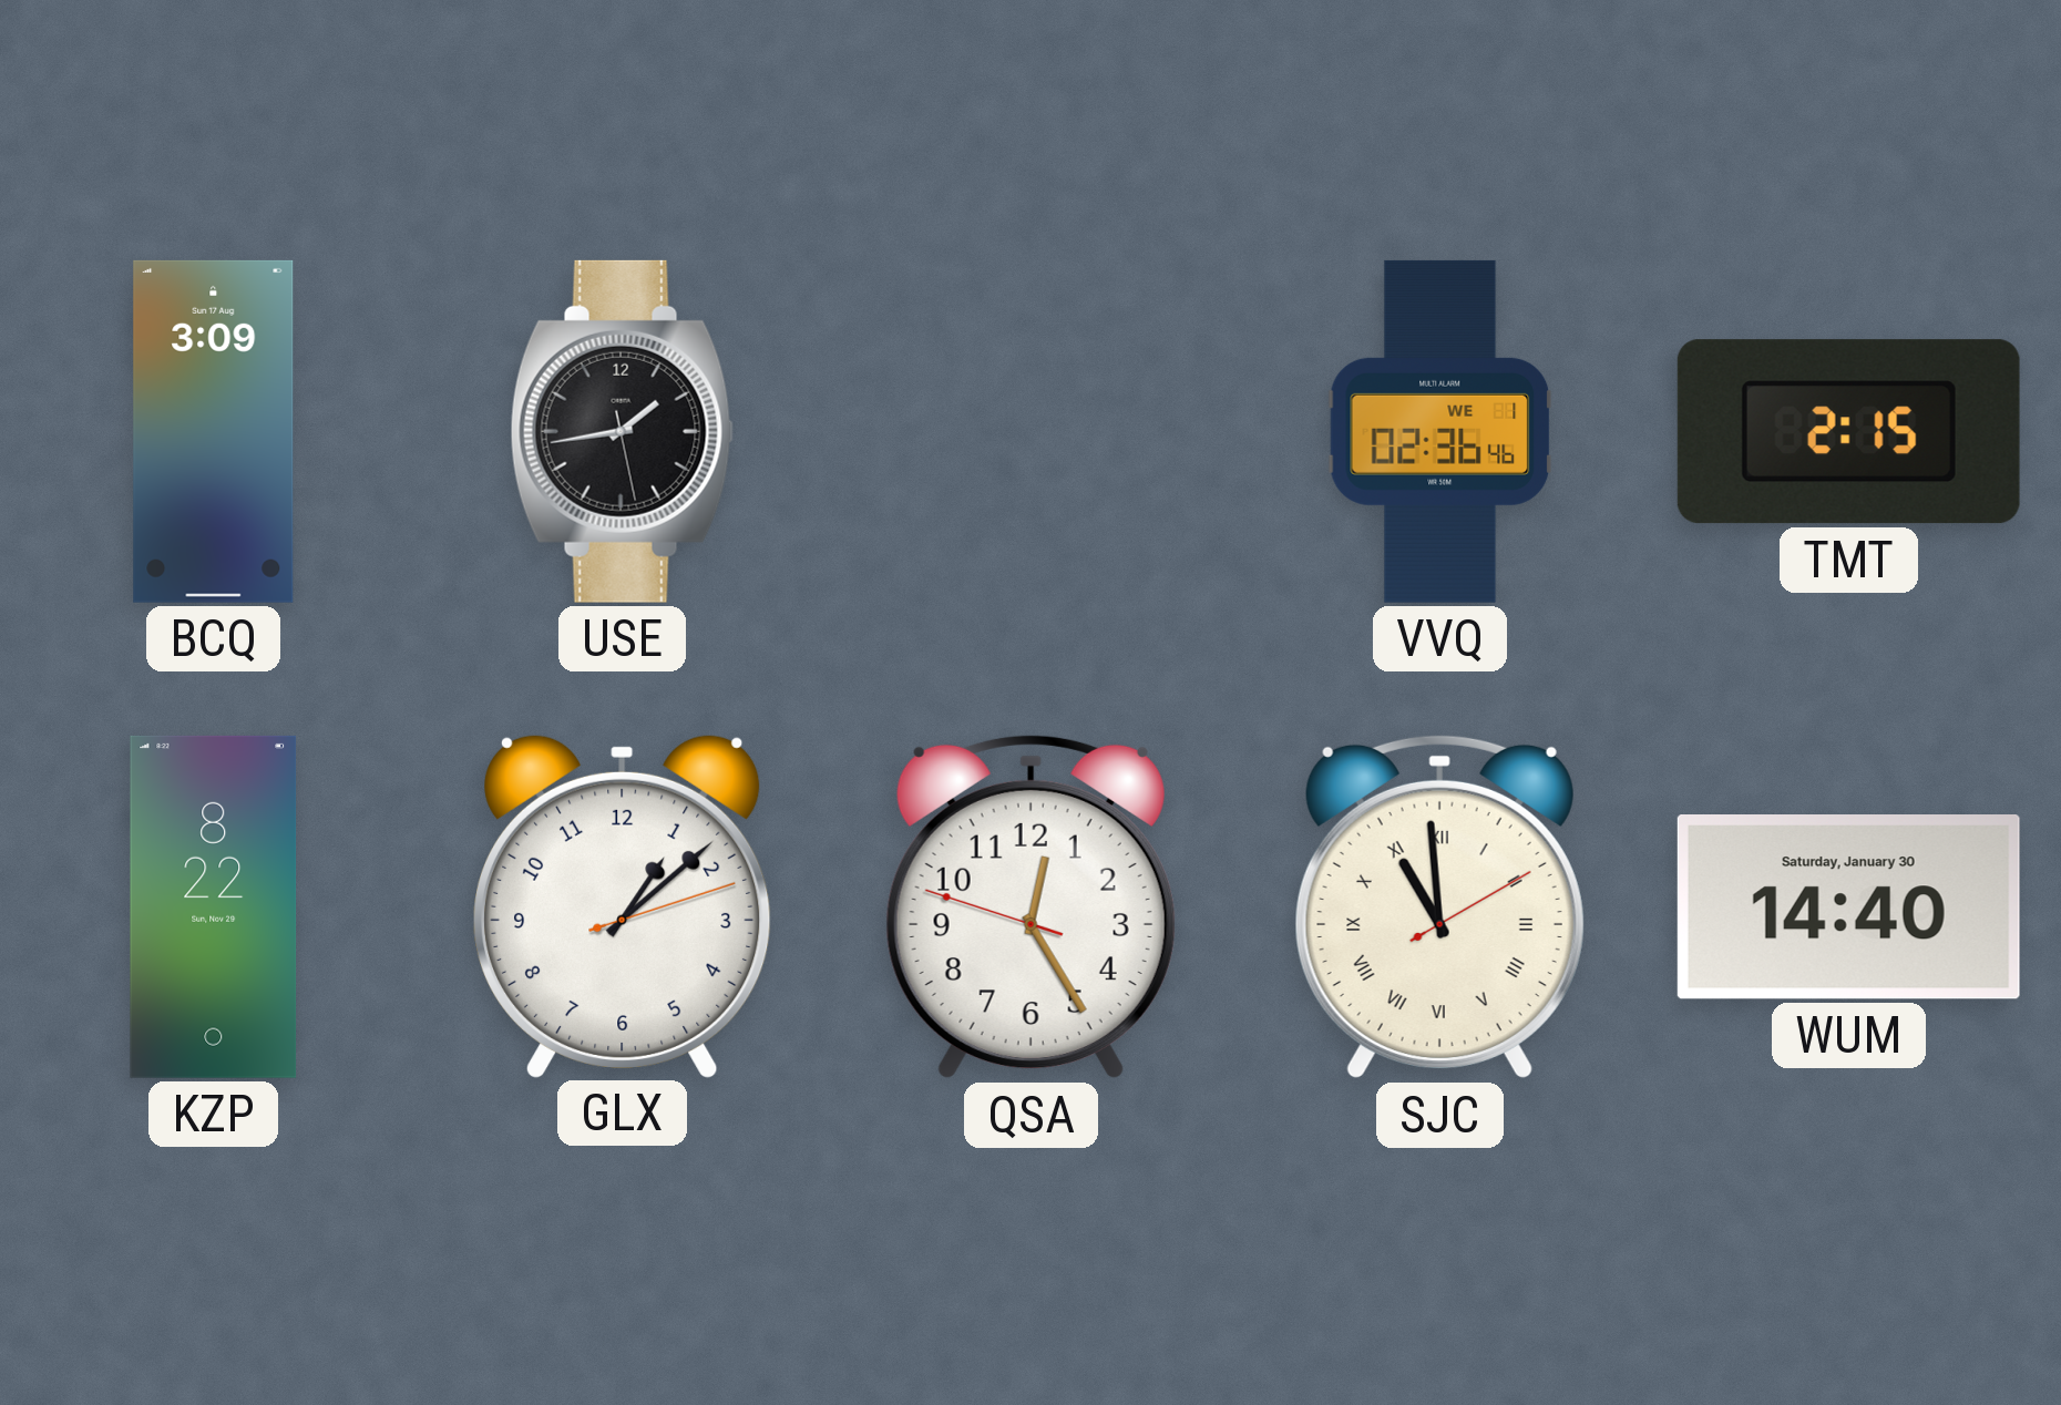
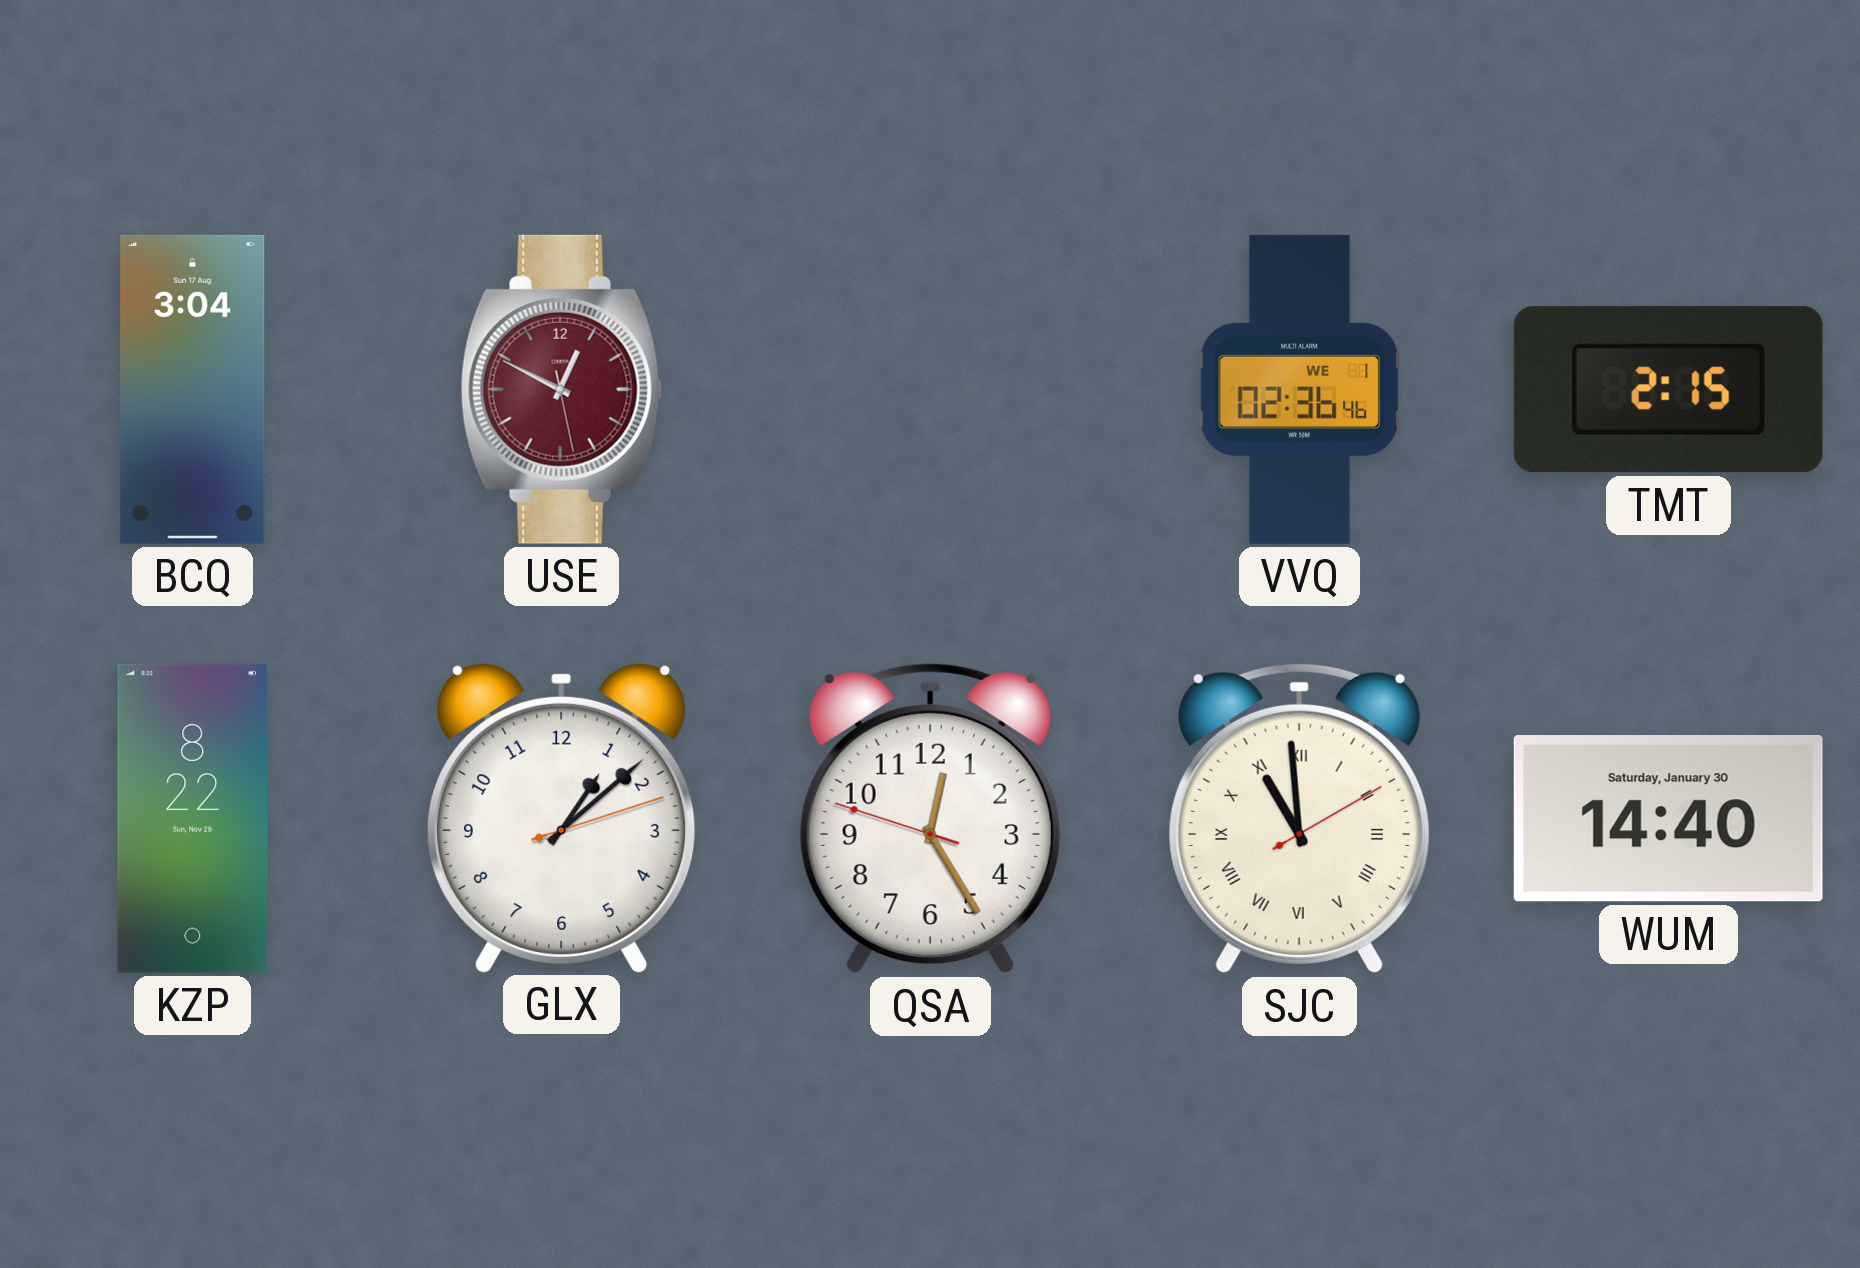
BCQ: 3:09 -> 3:04
USE: 1:43 -> 12:49
USE dial: black -> burgundy
